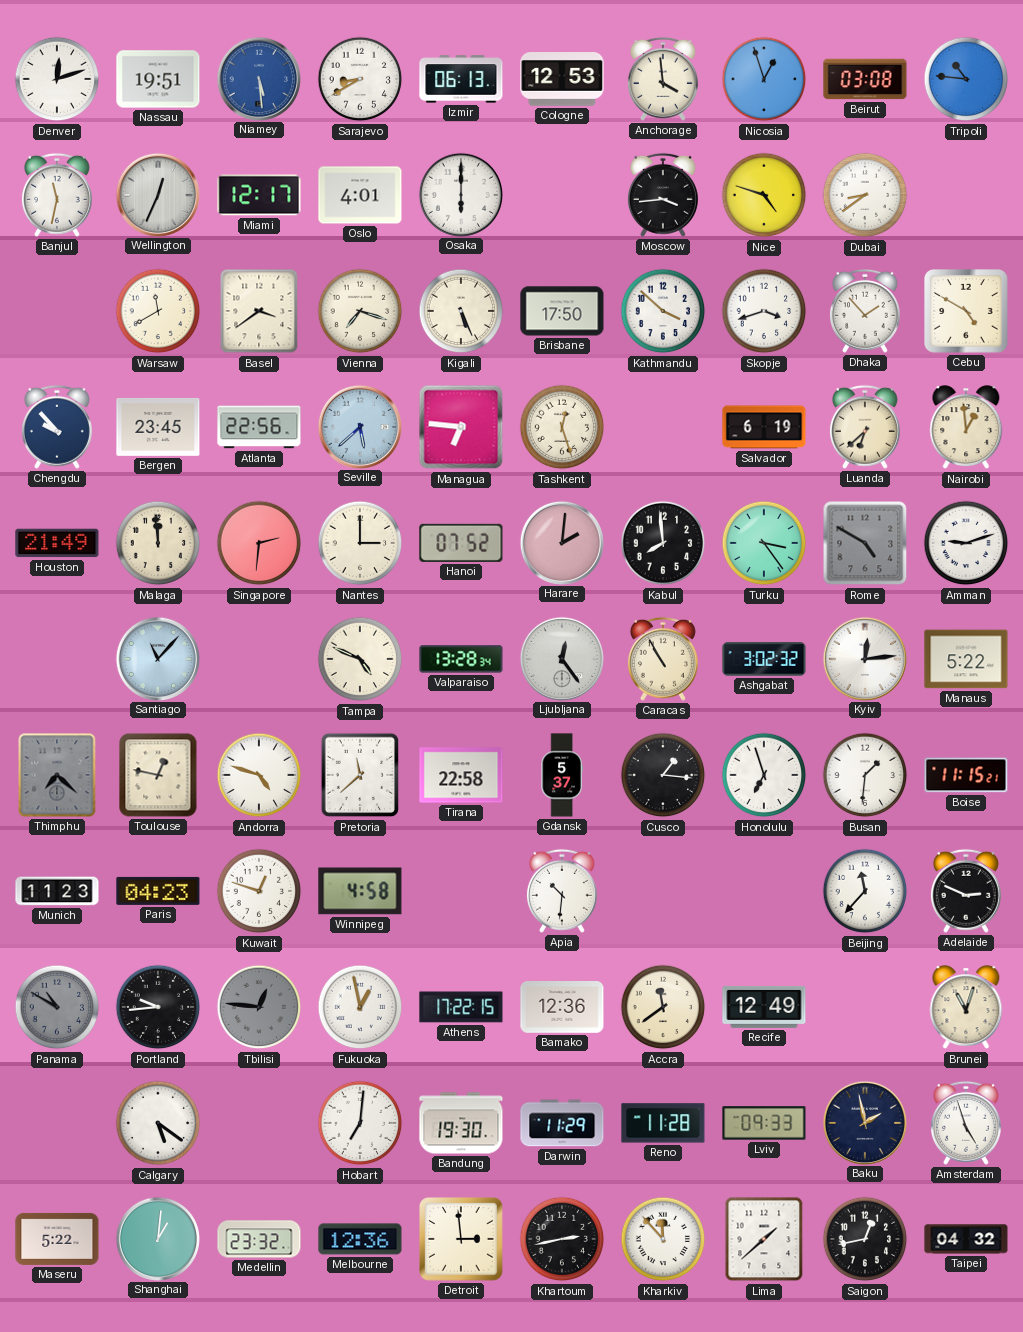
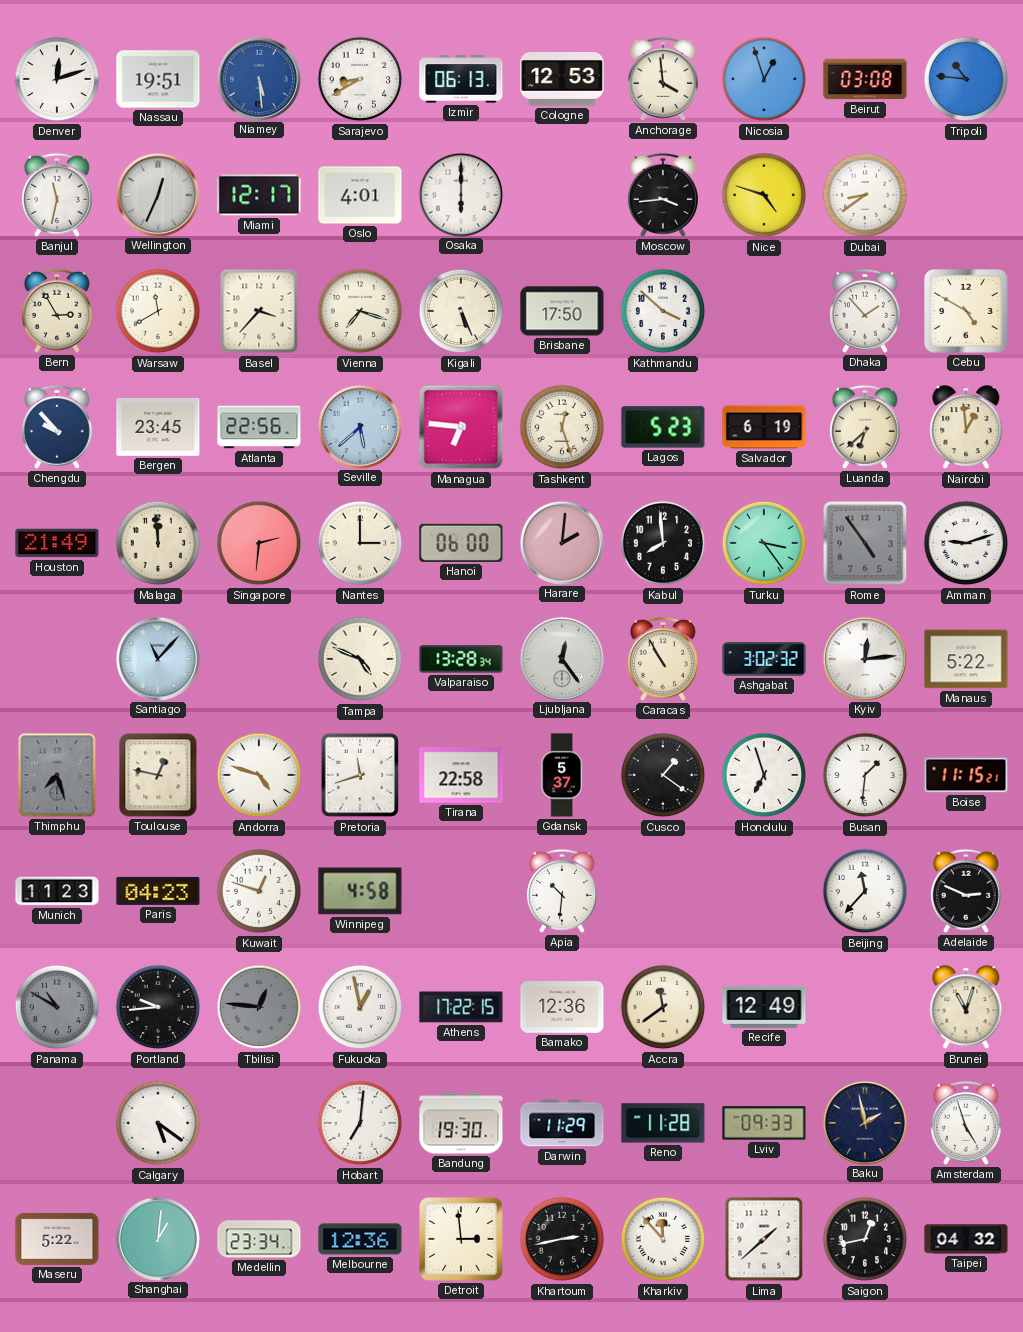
Bern: none -> 2:55
Basel: 3:39 -> 3:37
Skopje: 3:42 -> none
Lagos: none -> 5:23
Hanoi: 07:52 -> 06:00
Rome: 4:50 -> 4:54
Thimphu: 7:22 -> 7:27
Pretoria: 11:38 -> 11:42
Cusco: 1:16 -> 1:21
Medellin: 23:32 -> 23:34
